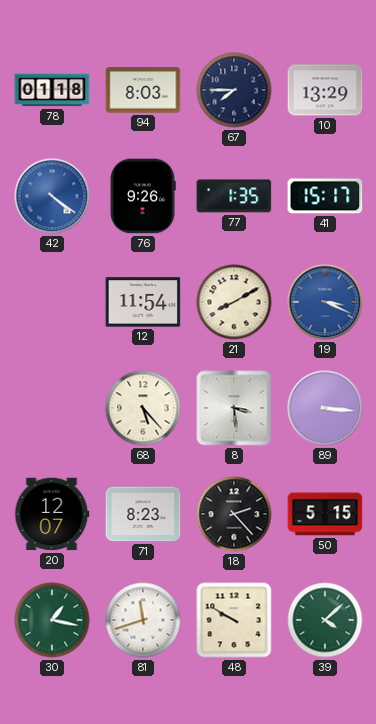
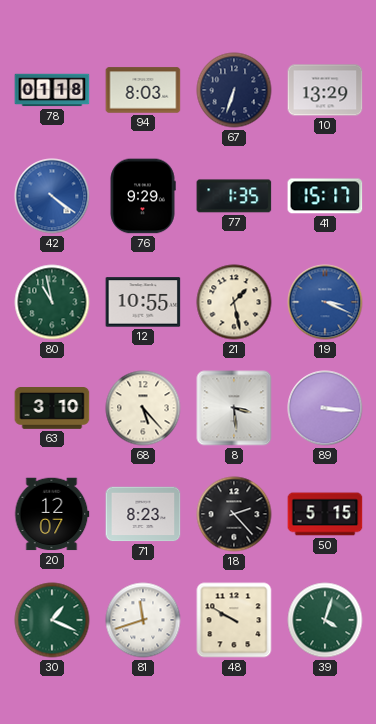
67: 7:45 -> 6:33
76: 9:26 -> 9:29
80: none -> 10:58
12: 11:54 -> 10:55
21: 8:10 -> 1:28
63: none -> 3:10
30: 1:17 -> 1:19
39: 4:08 -> 4:03
